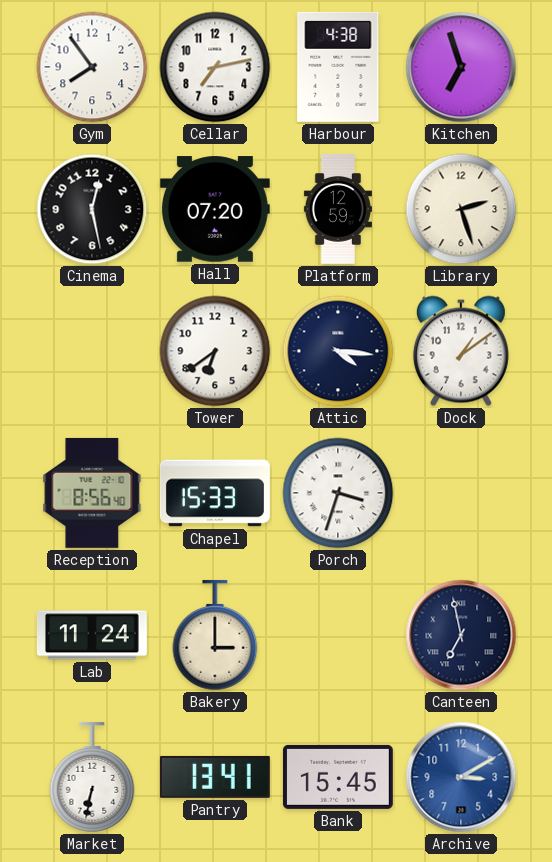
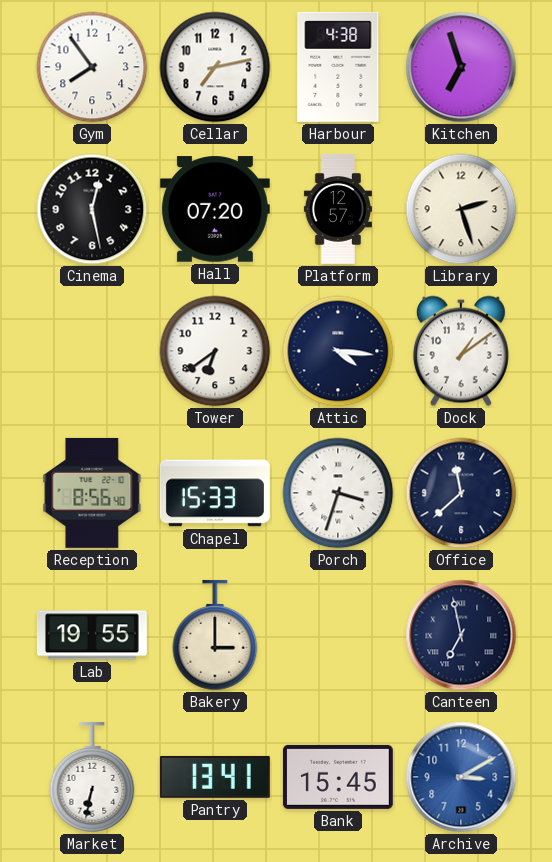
Platform: 12:59 -> 12:57
Office: none -> 11:38
Lab: 11:24 -> 19:55
